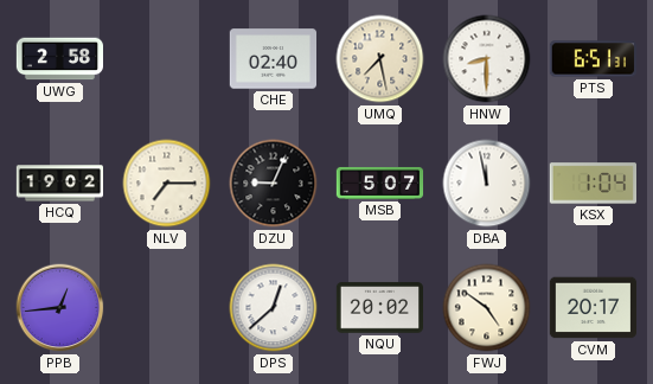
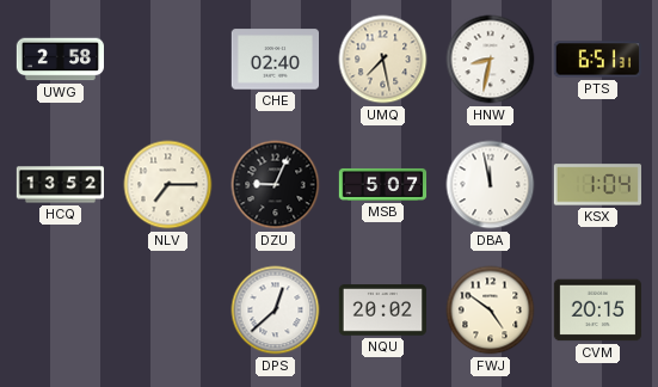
HNW: 8:30 -> 8:32
HCQ: 19:02 -> 13:52
PPB: 12:44 -> none
CVM: 20:17 -> 20:15
